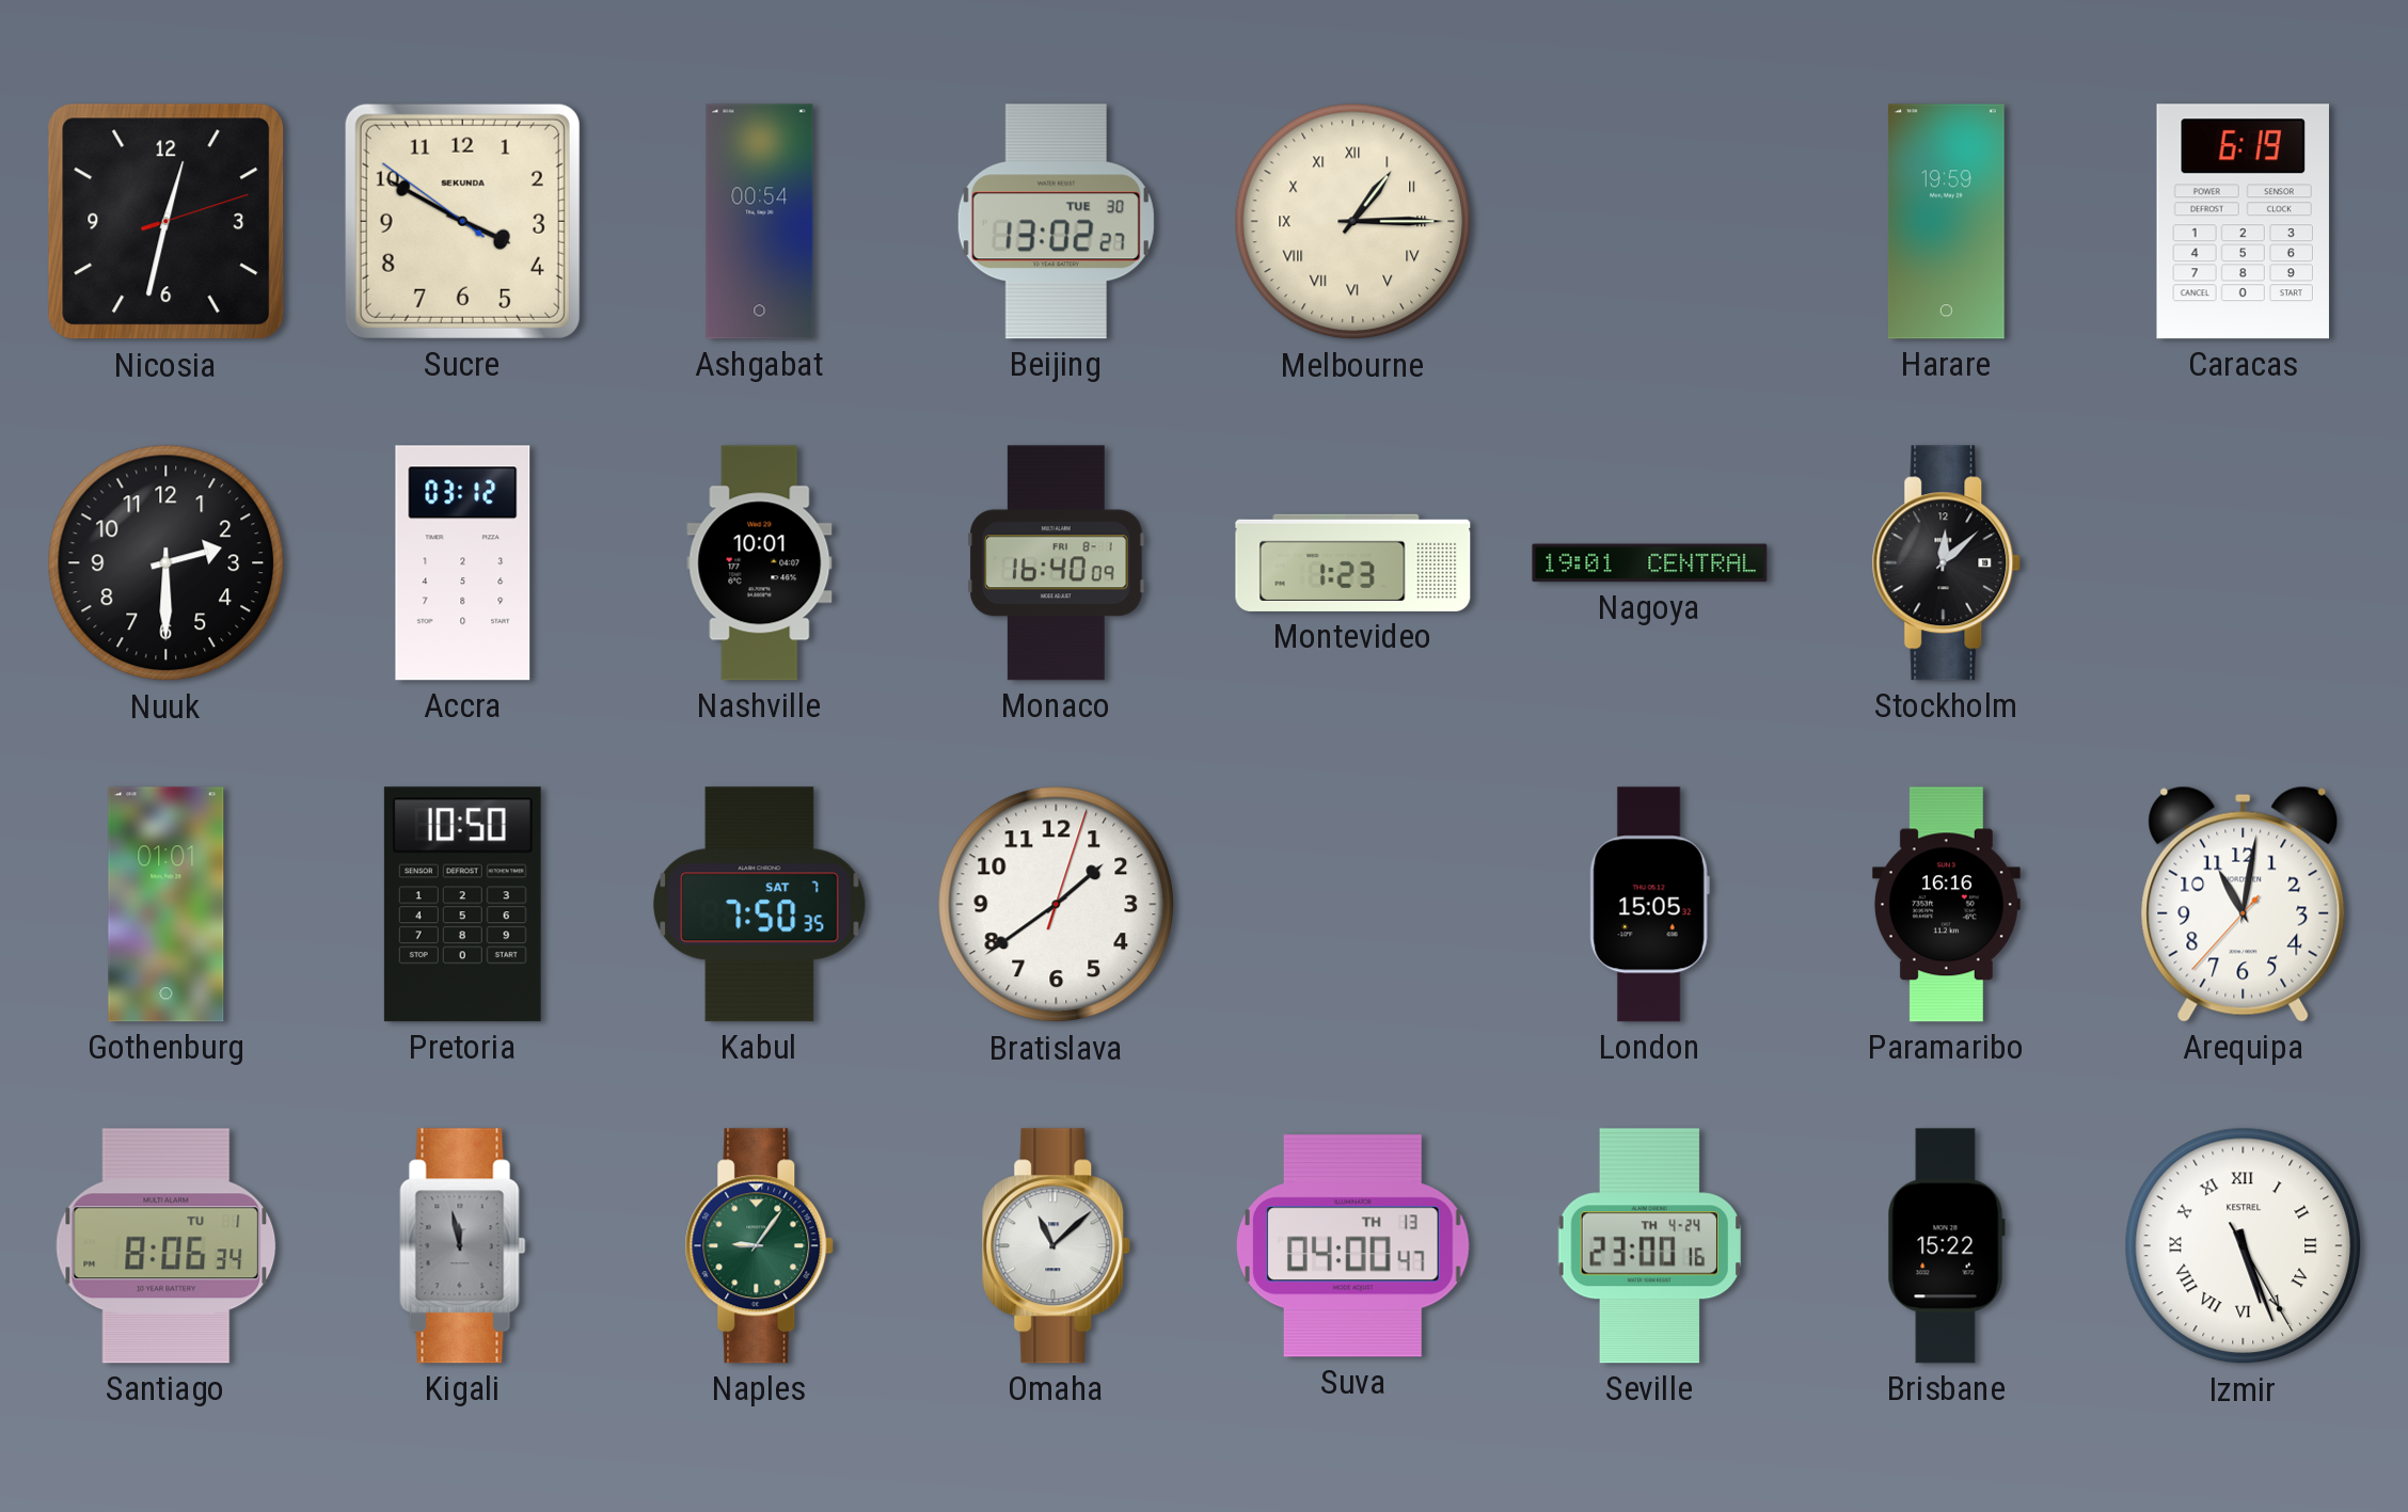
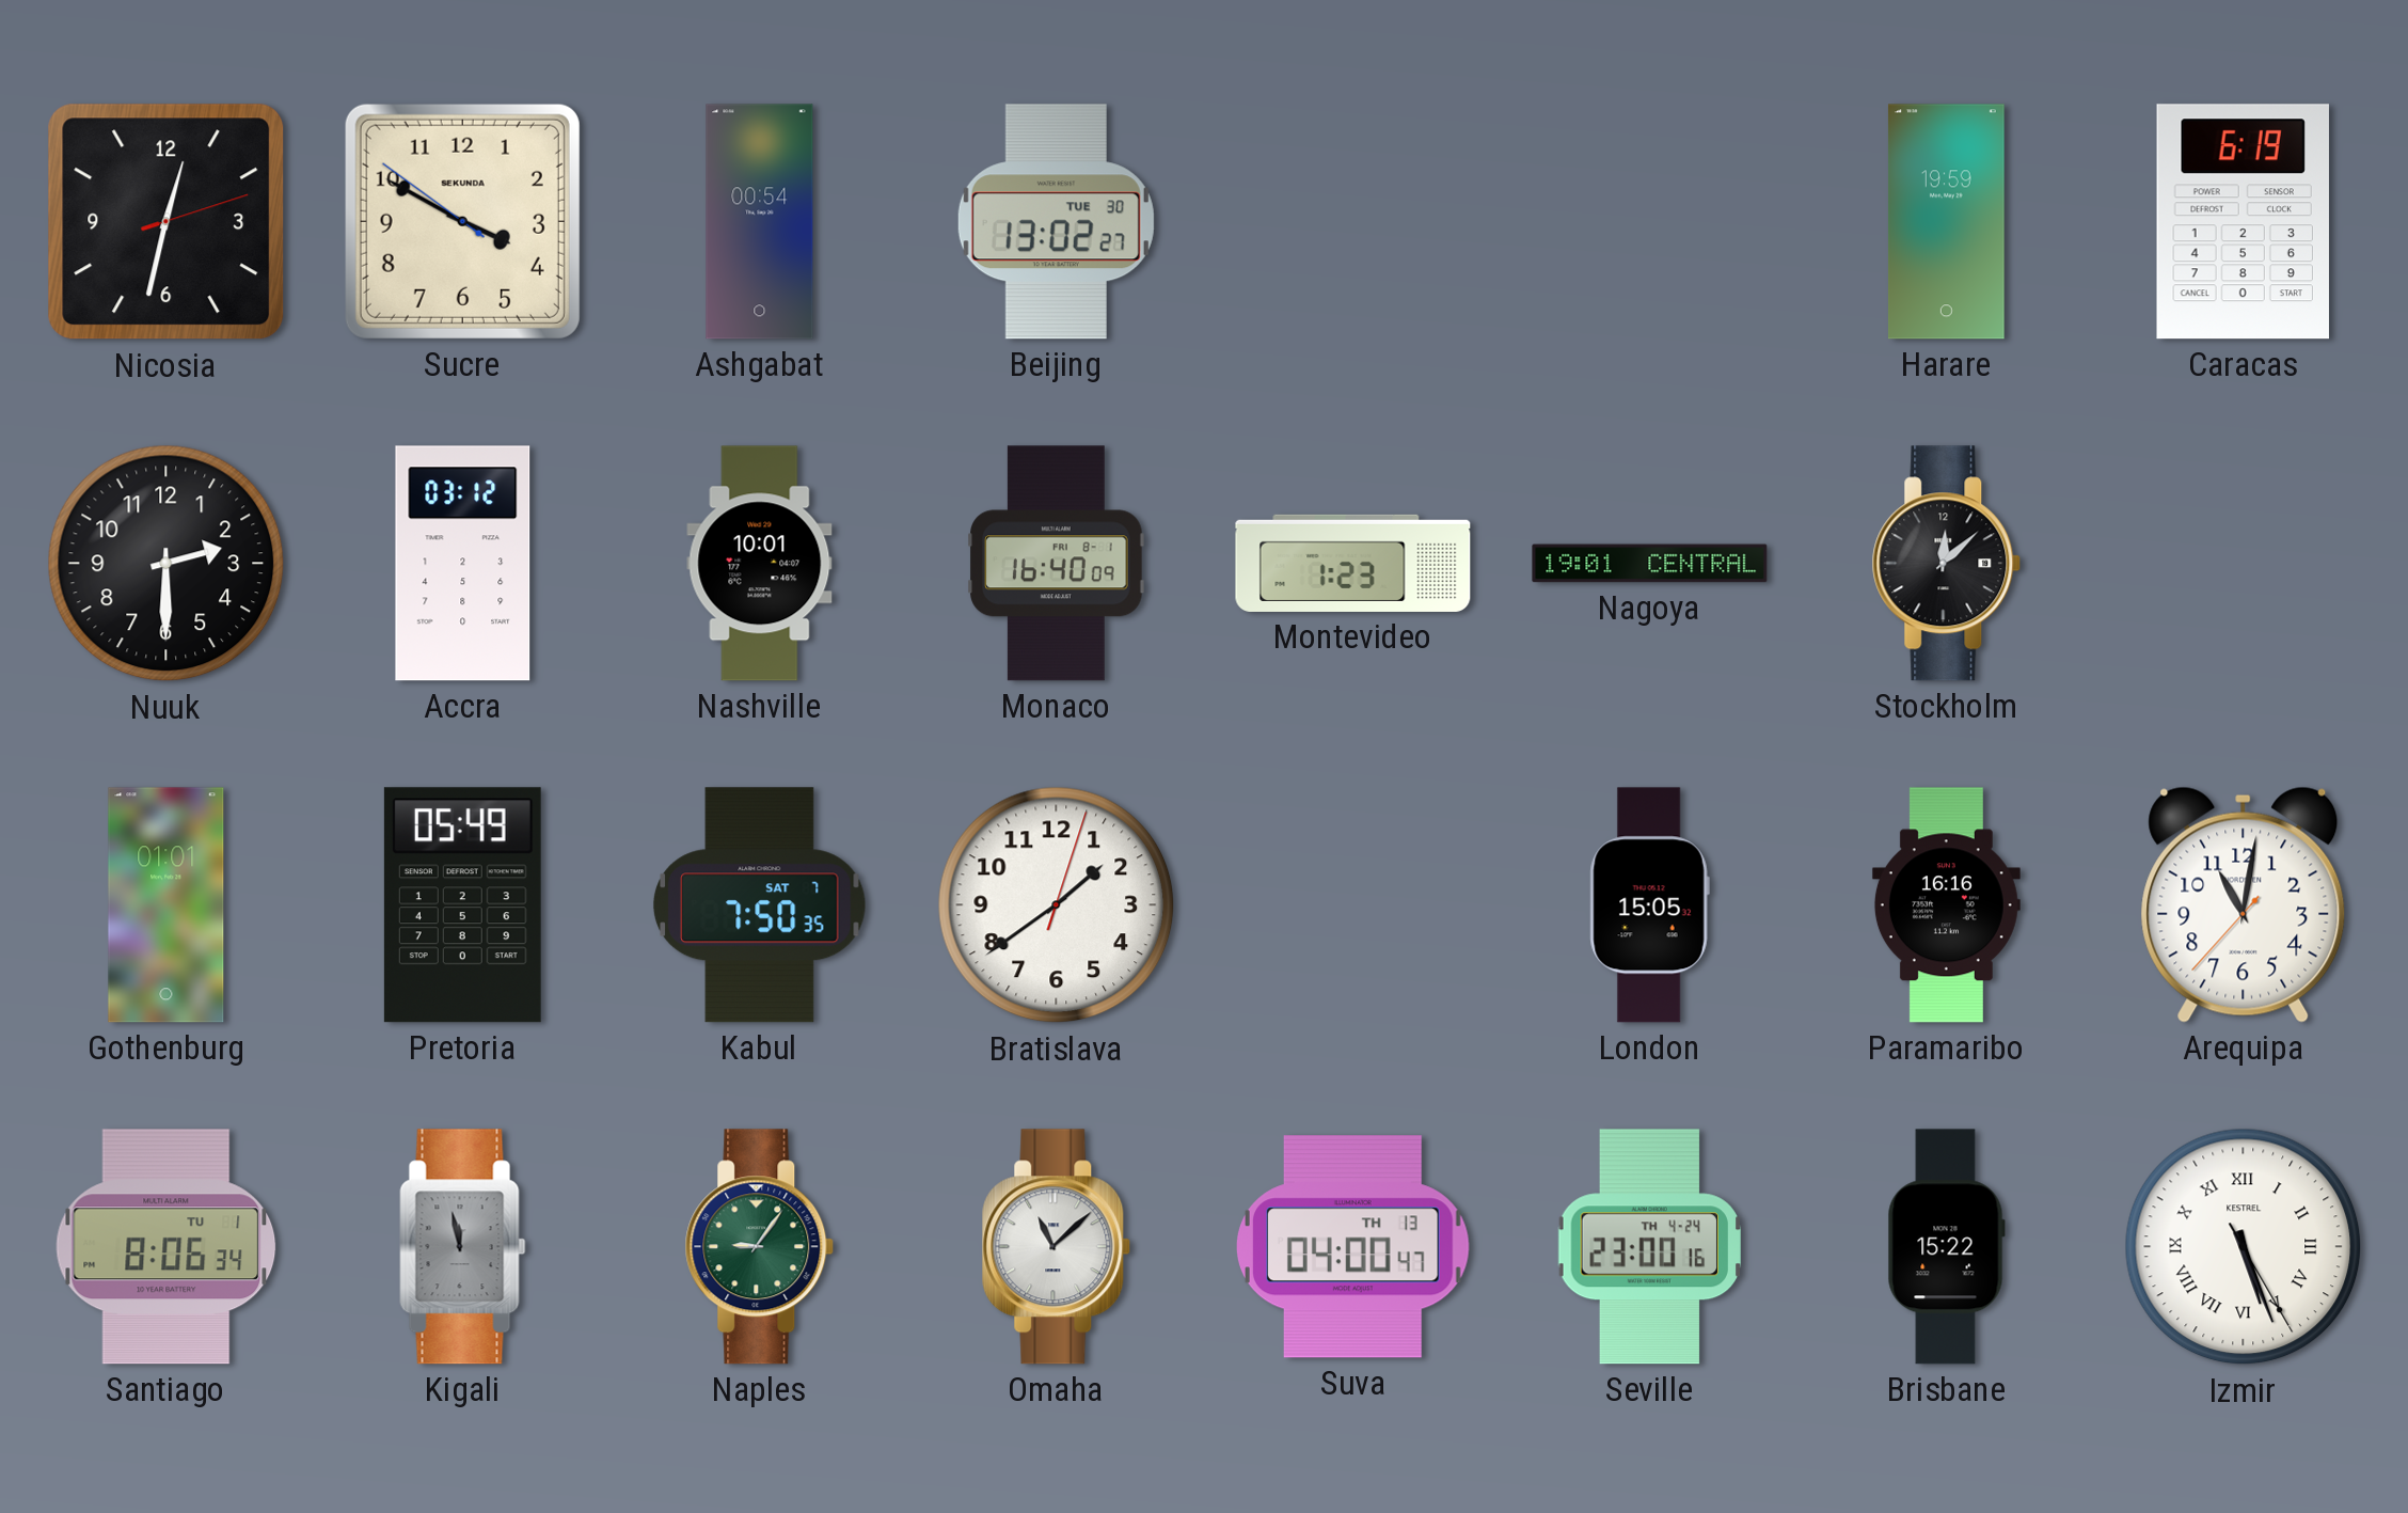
Melbourne: 1:15 -> none
Pretoria: 10:50 -> 05:49
